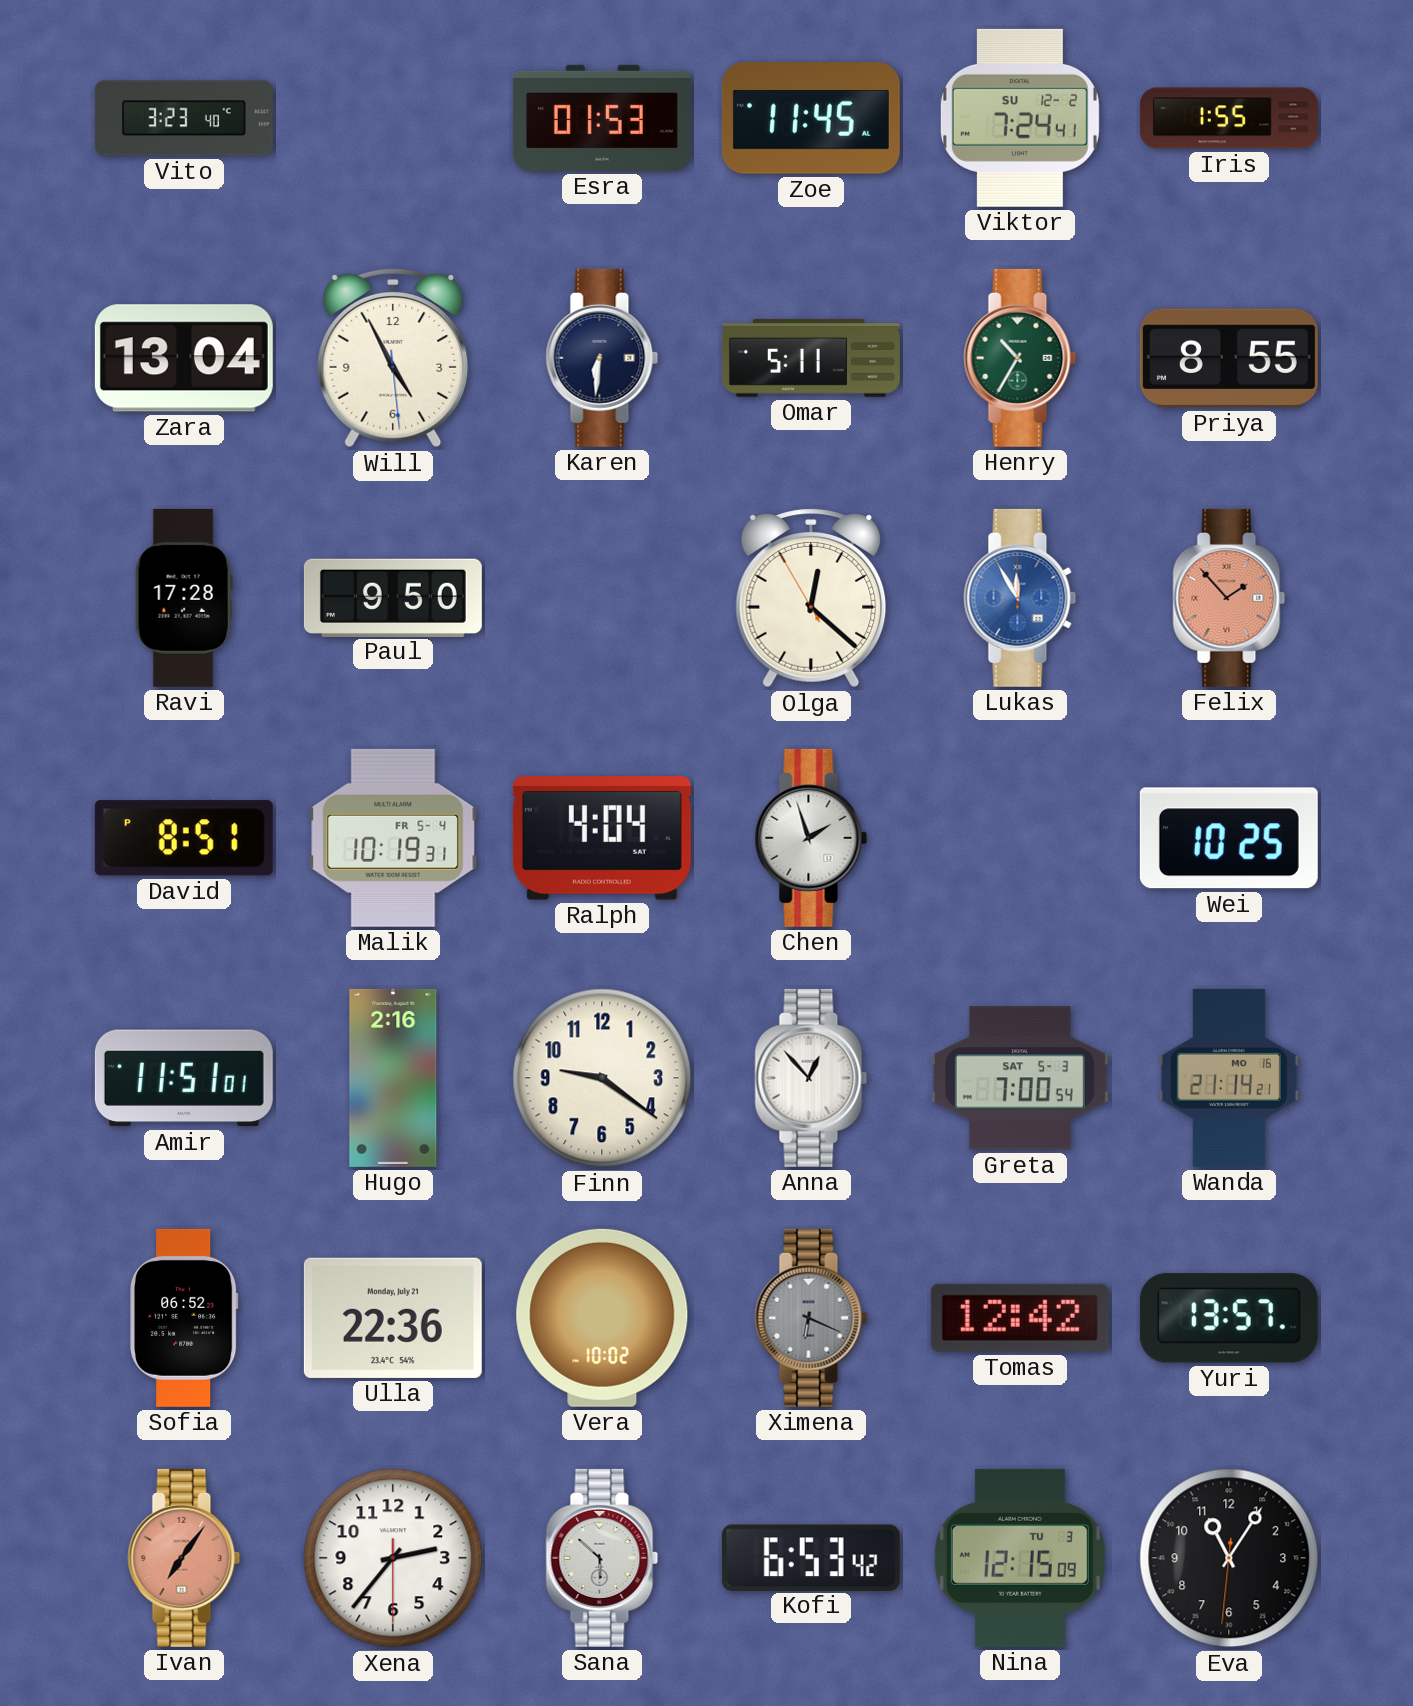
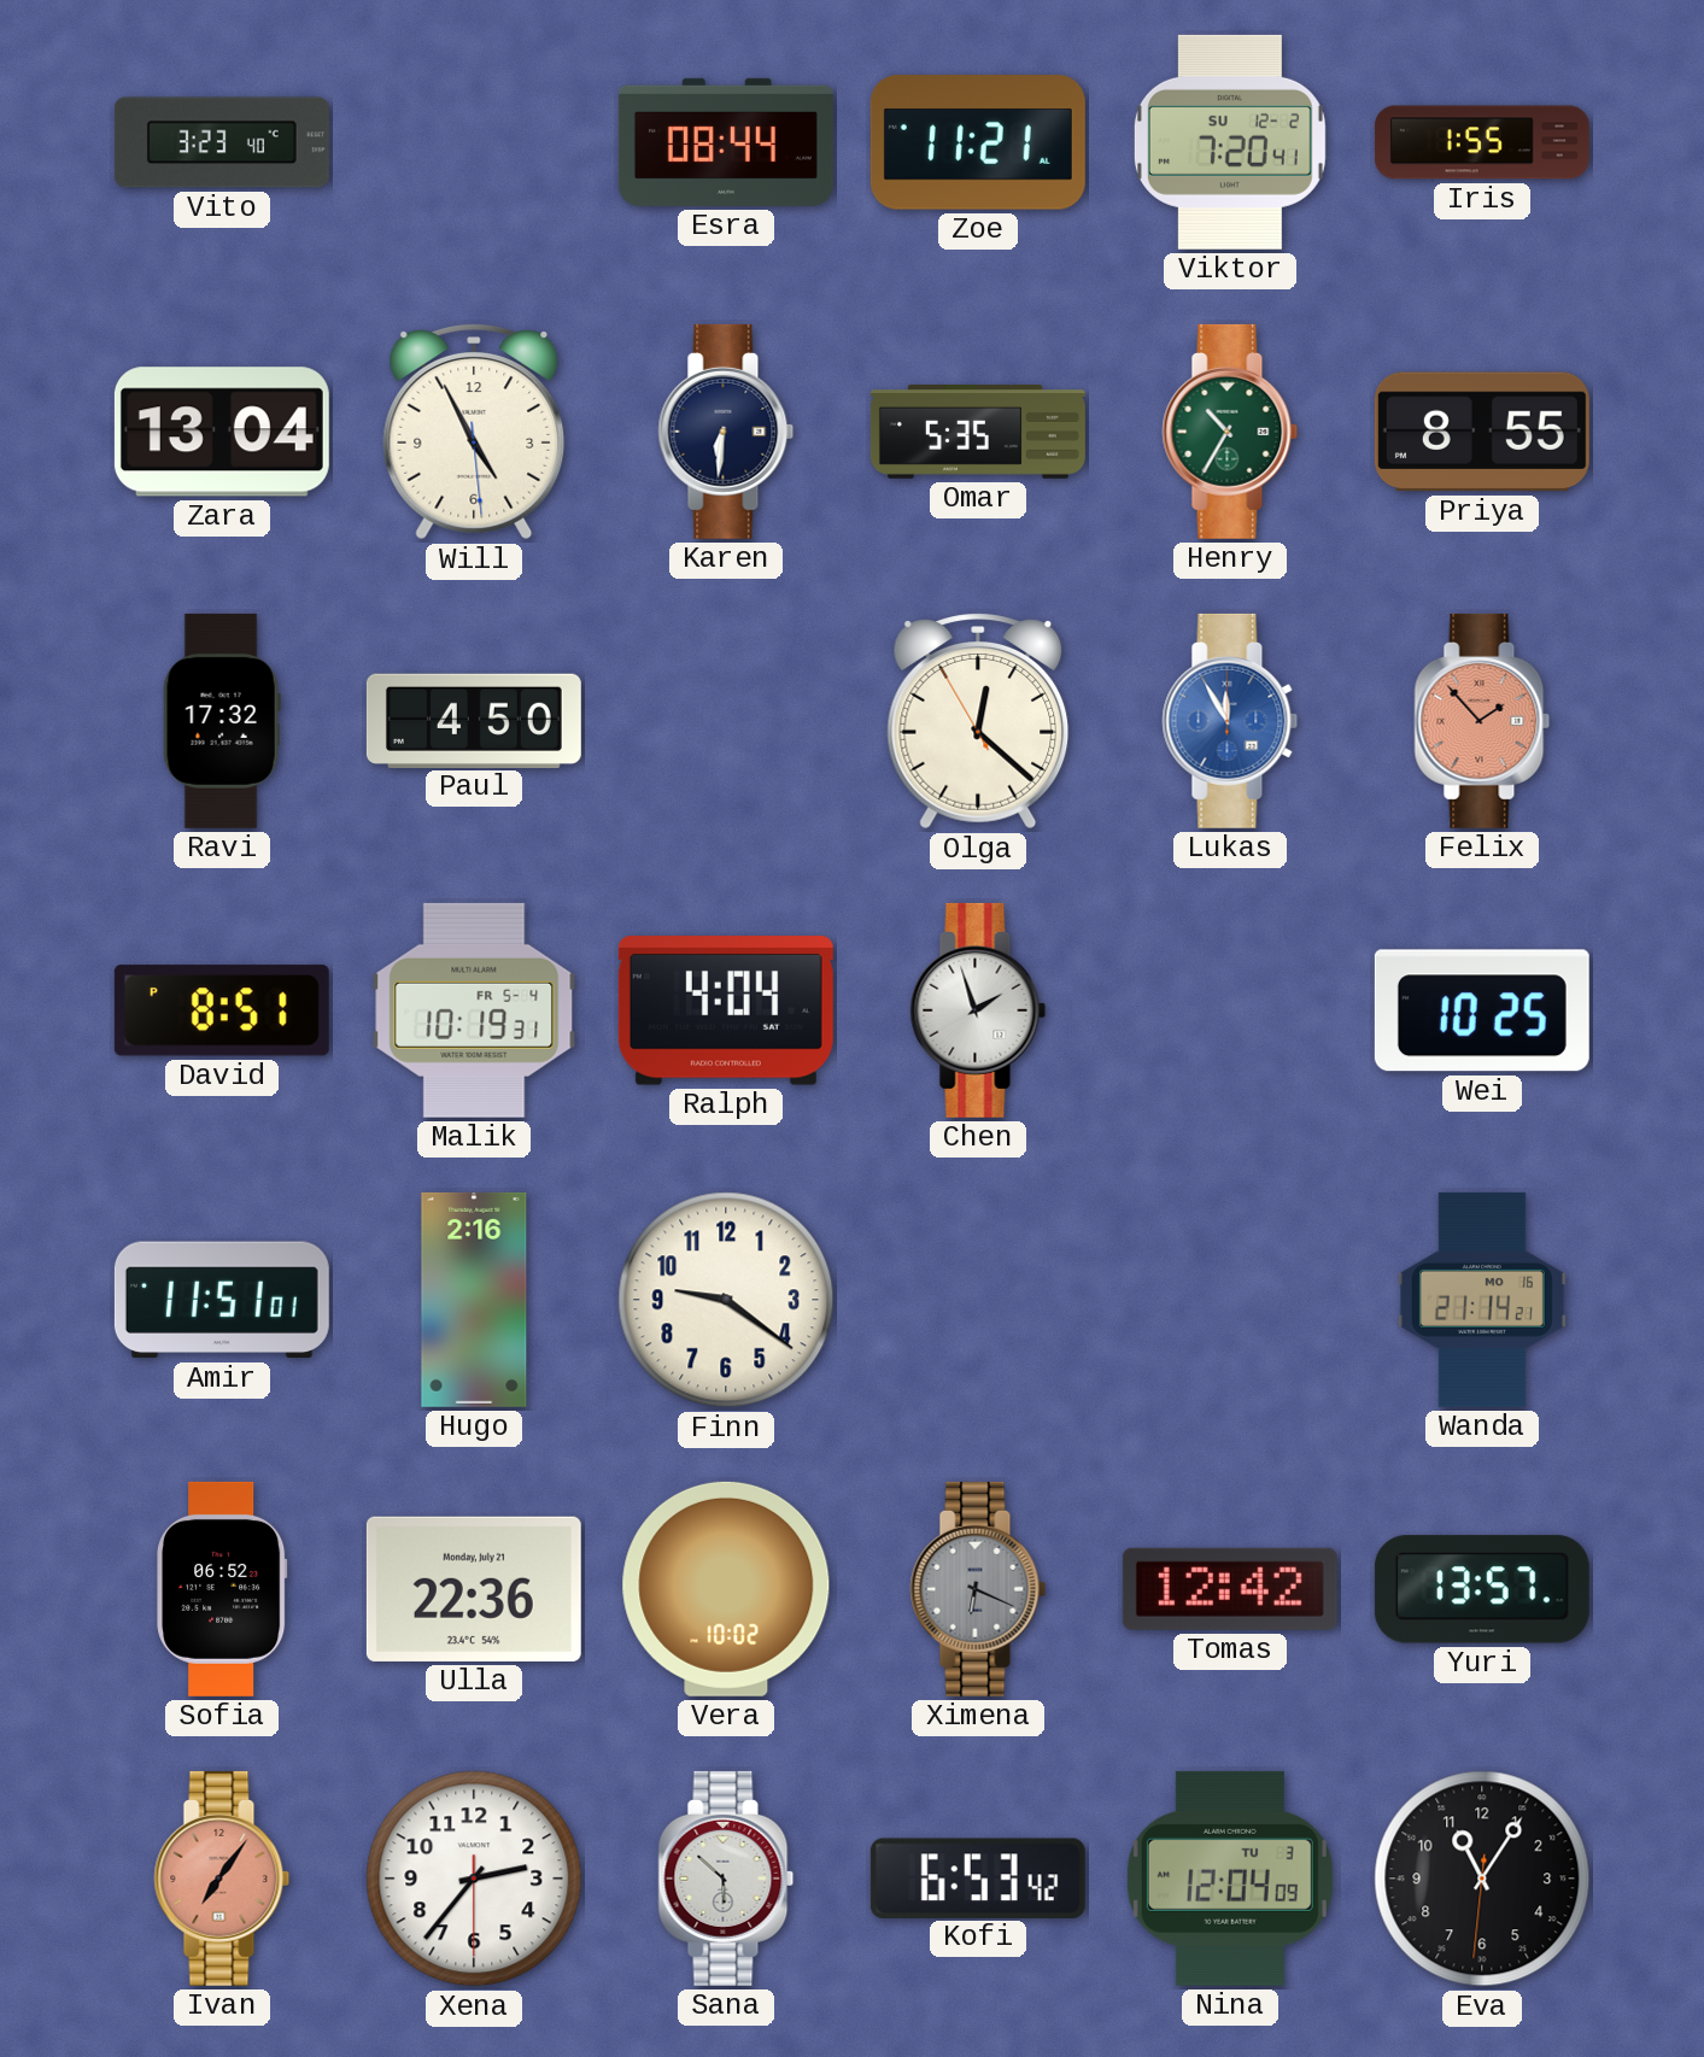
Esra: 01:53 -> 08:44
Zoe: 11:45 -> 11:21
Viktor: 7:24 -> 7:20
Omar: 5:11 -> 5:35
Ravi: 17:28 -> 17:32
Paul: 9:50 -> 4:50
Anna: 12:53 -> none
Greta: 7:00 -> none
Nina: 12:15 -> 12:04
